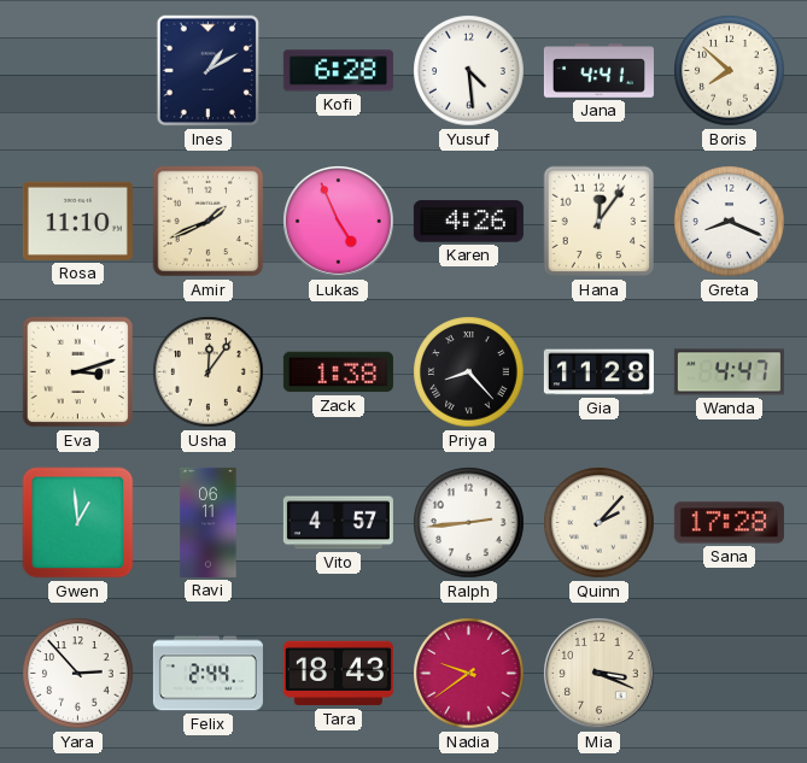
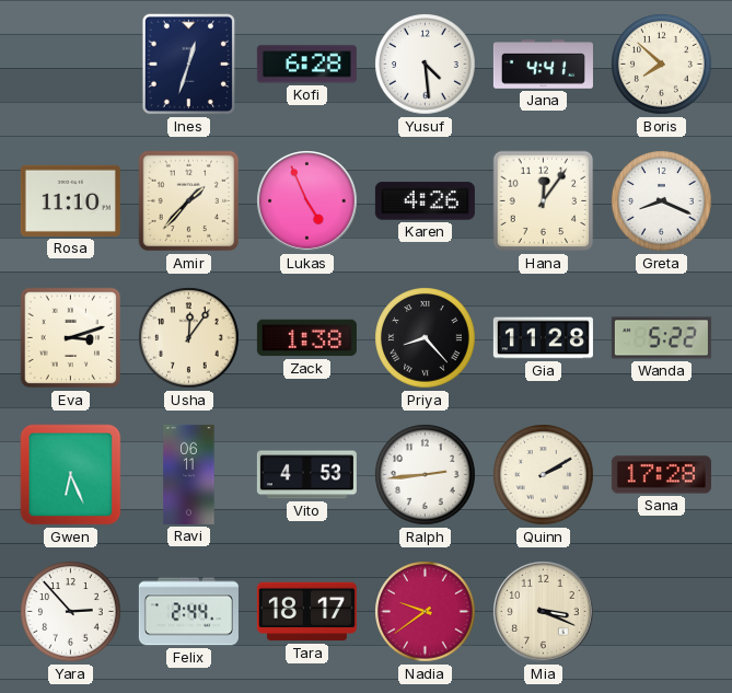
Ines: 1:10 -> 12:33
Amir: 1:41 -> 1:37
Wanda: 4:47 -> 5:22
Gwen: 12:59 -> 6:26
Vito: 4:57 -> 4:53
Quinn: 2:07 -> 2:10
Tara: 18:43 -> 18:17
